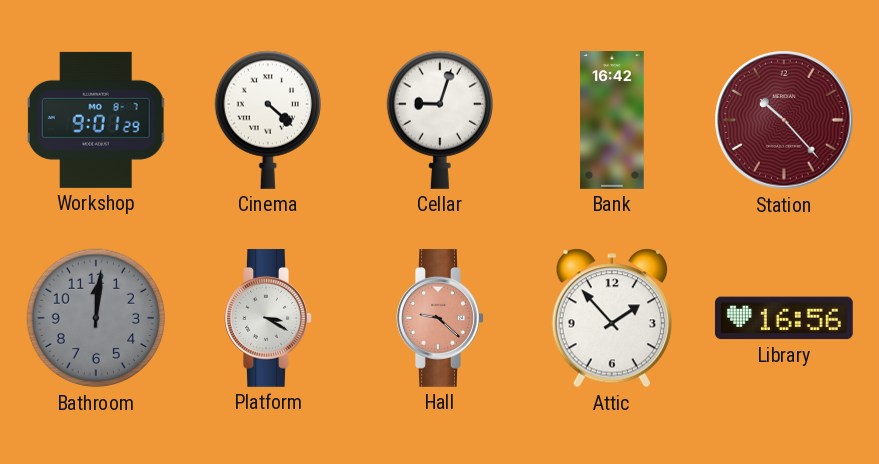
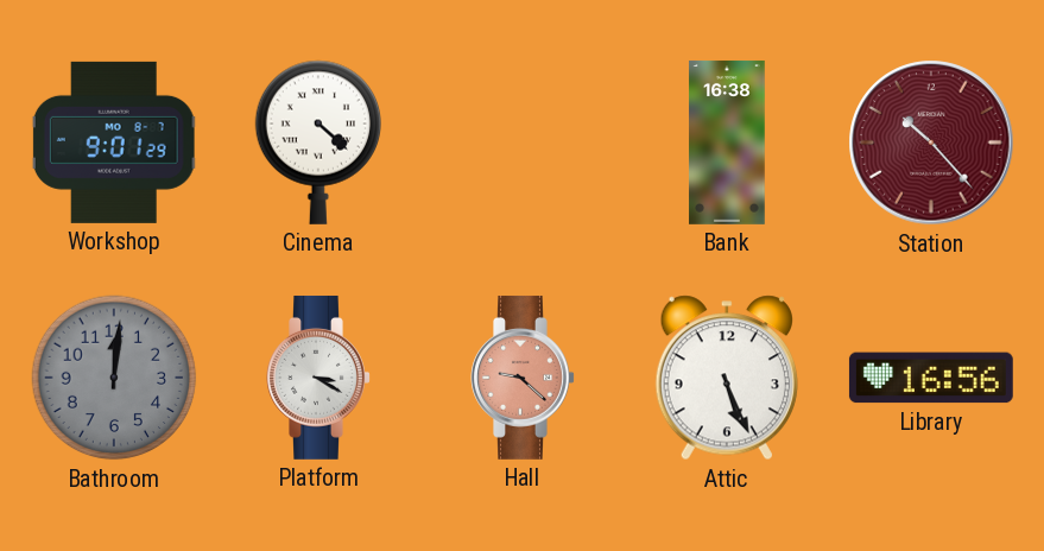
Cellar: 9:03 -> none
Bank: 16:42 -> 16:38
Attic: 1:53 -> 5:26
